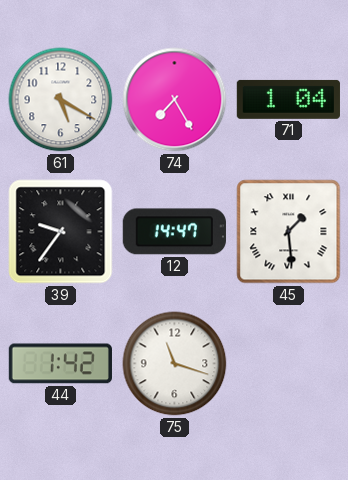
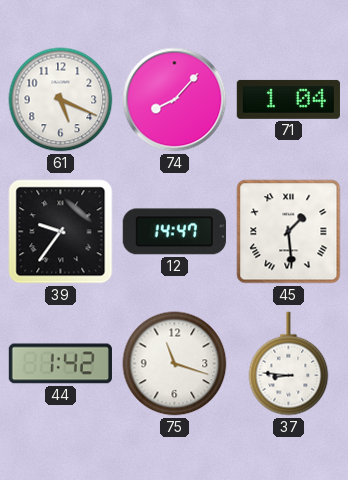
61: 5:20 -> 5:19
74: 7:25 -> 8:07
37: none -> 8:46
